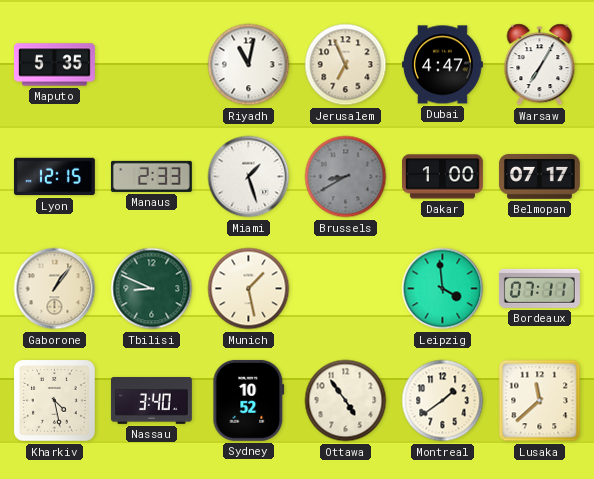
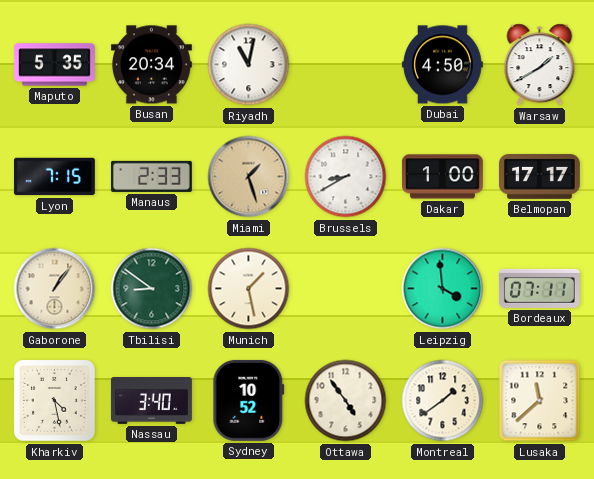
Busan: none -> 20:34
Jerusalem: 6:56 -> none
Dubai: 4:47 -> 4:50
Warsaw: 7:05 -> 1:40
Lyon: 12:15 -> 7:15
Miami dial: white -> champagne
Brussels dial: grey -> white
Belmopan: 07:17 -> 17:17
Tbilisi: 8:49 -> 8:51
